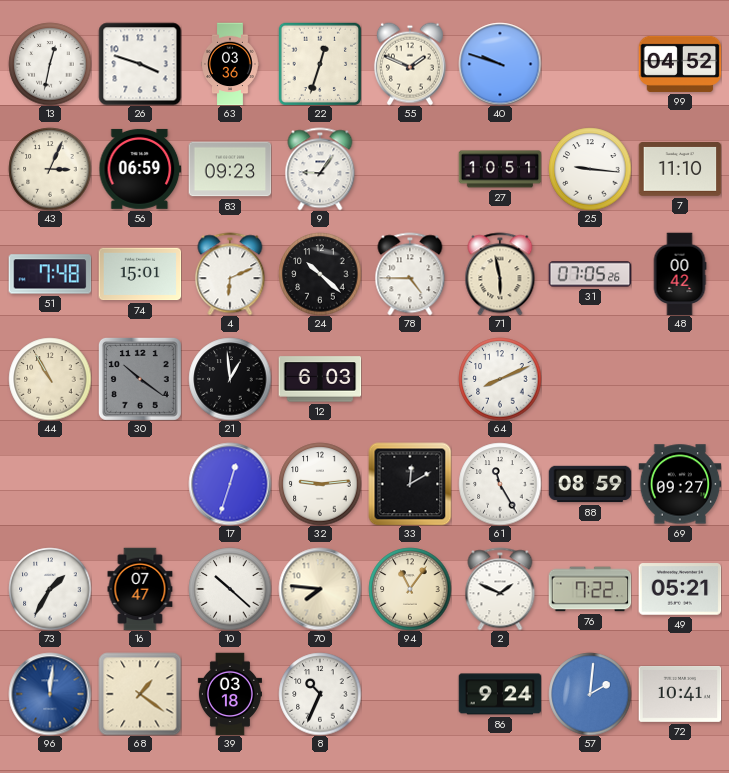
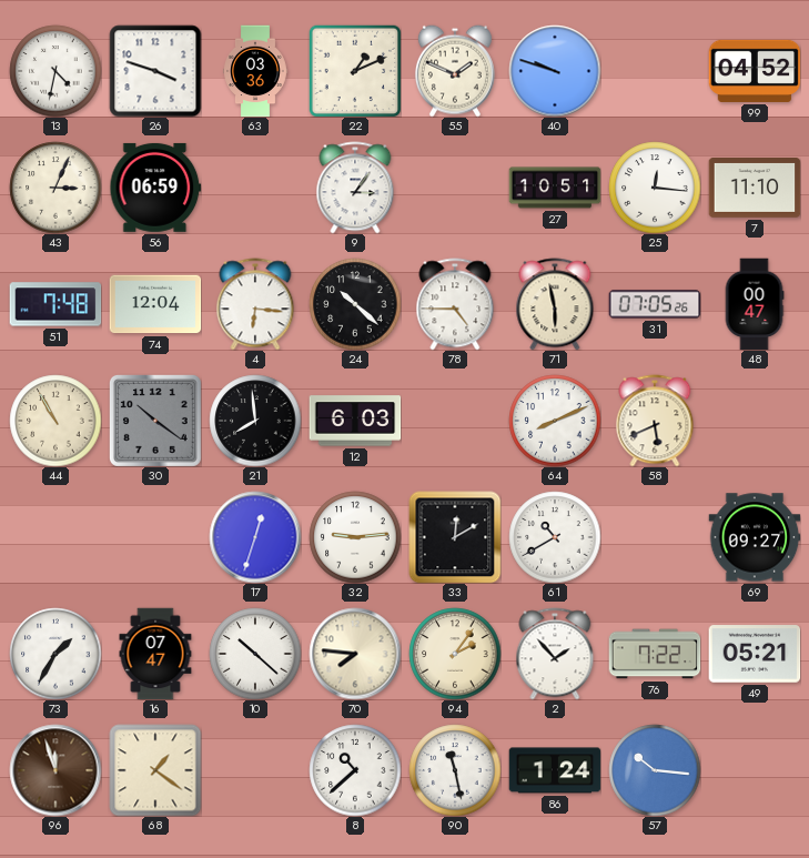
13: 12:32 -> 4:32
22: 12:33 -> 1:11
83: 09:23 -> none
9: 9:06 -> 3:06
25: 9:16 -> 12:16
74: 15:01 -> 12:04
4: 6:11 -> 6:16
48: 00:42 -> 00:47
21: 12:59 -> 7:59
58: none -> 5:41
61: 11:25 -> 10:40
88: 08:59 -> none
94: 11:06 -> 2:06
2: 1:49 -> 1:53
96: 12:01 -> 11:57
96 dial: blue -> brown
39: 03:18 -> none
8: 10:34 -> 10:38
90: none -> 11:28
86: 9:24 -> 1:24
57: 2:01 -> 10:16
72: 10:41 -> none
